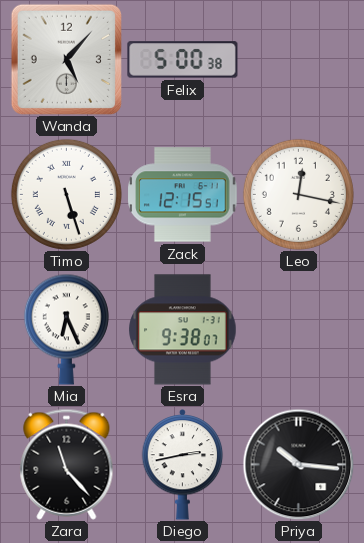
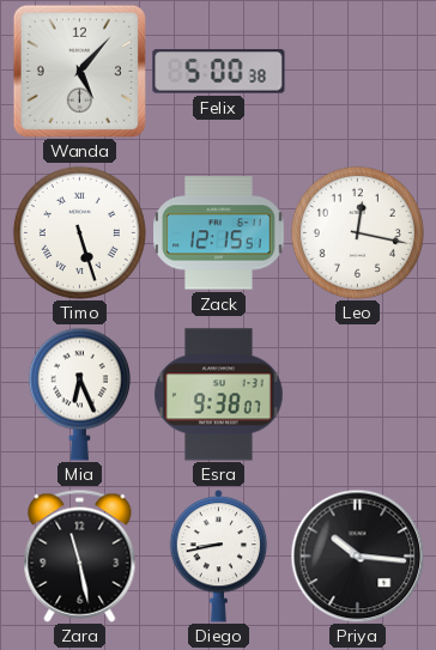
Zara: 11:23 -> 11:28
Diego: 2:43 -> 8:43
